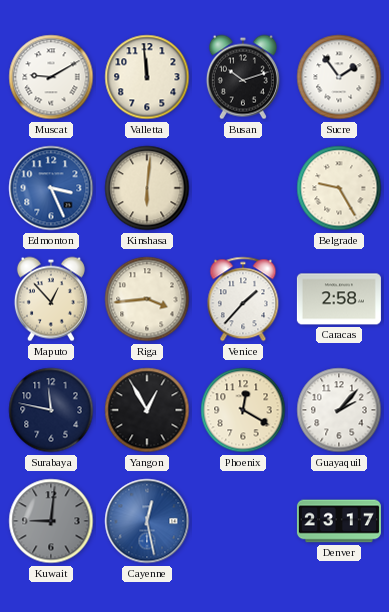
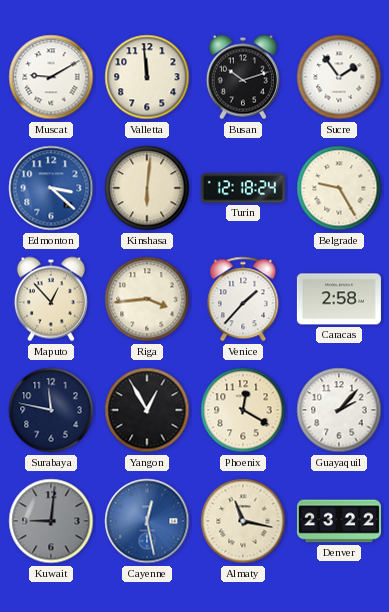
Edmonton: 3:26 -> 3:22
Turin: none -> 12:18
Almaty: none -> 11:17
Denver: 23:17 -> 23:22
